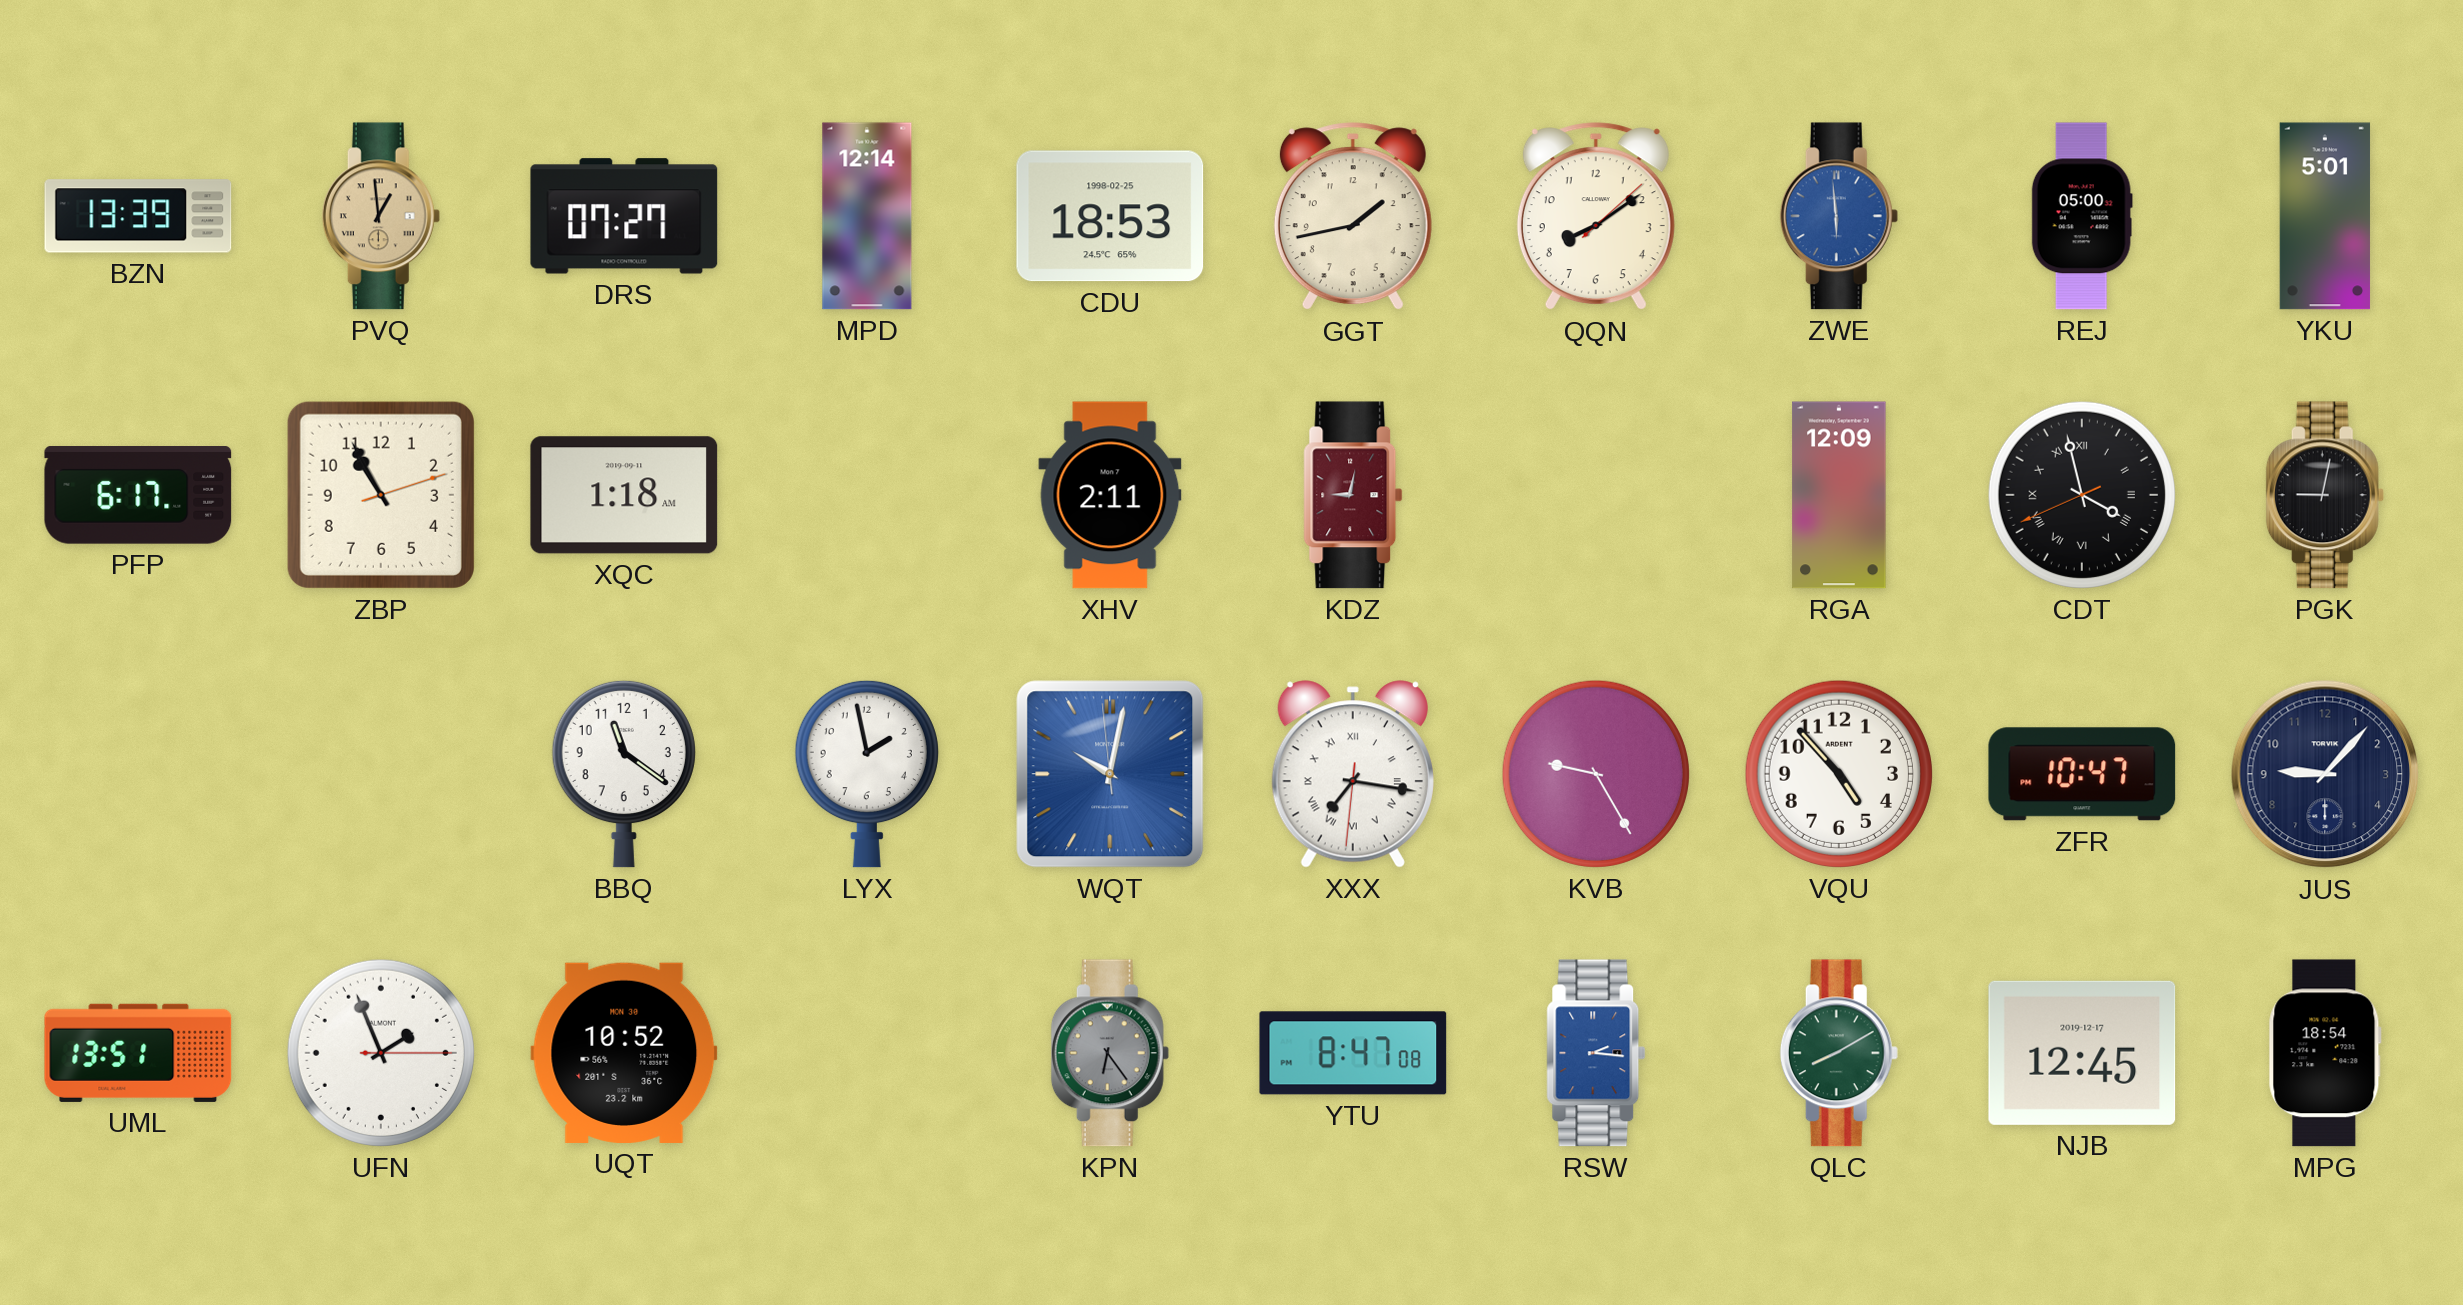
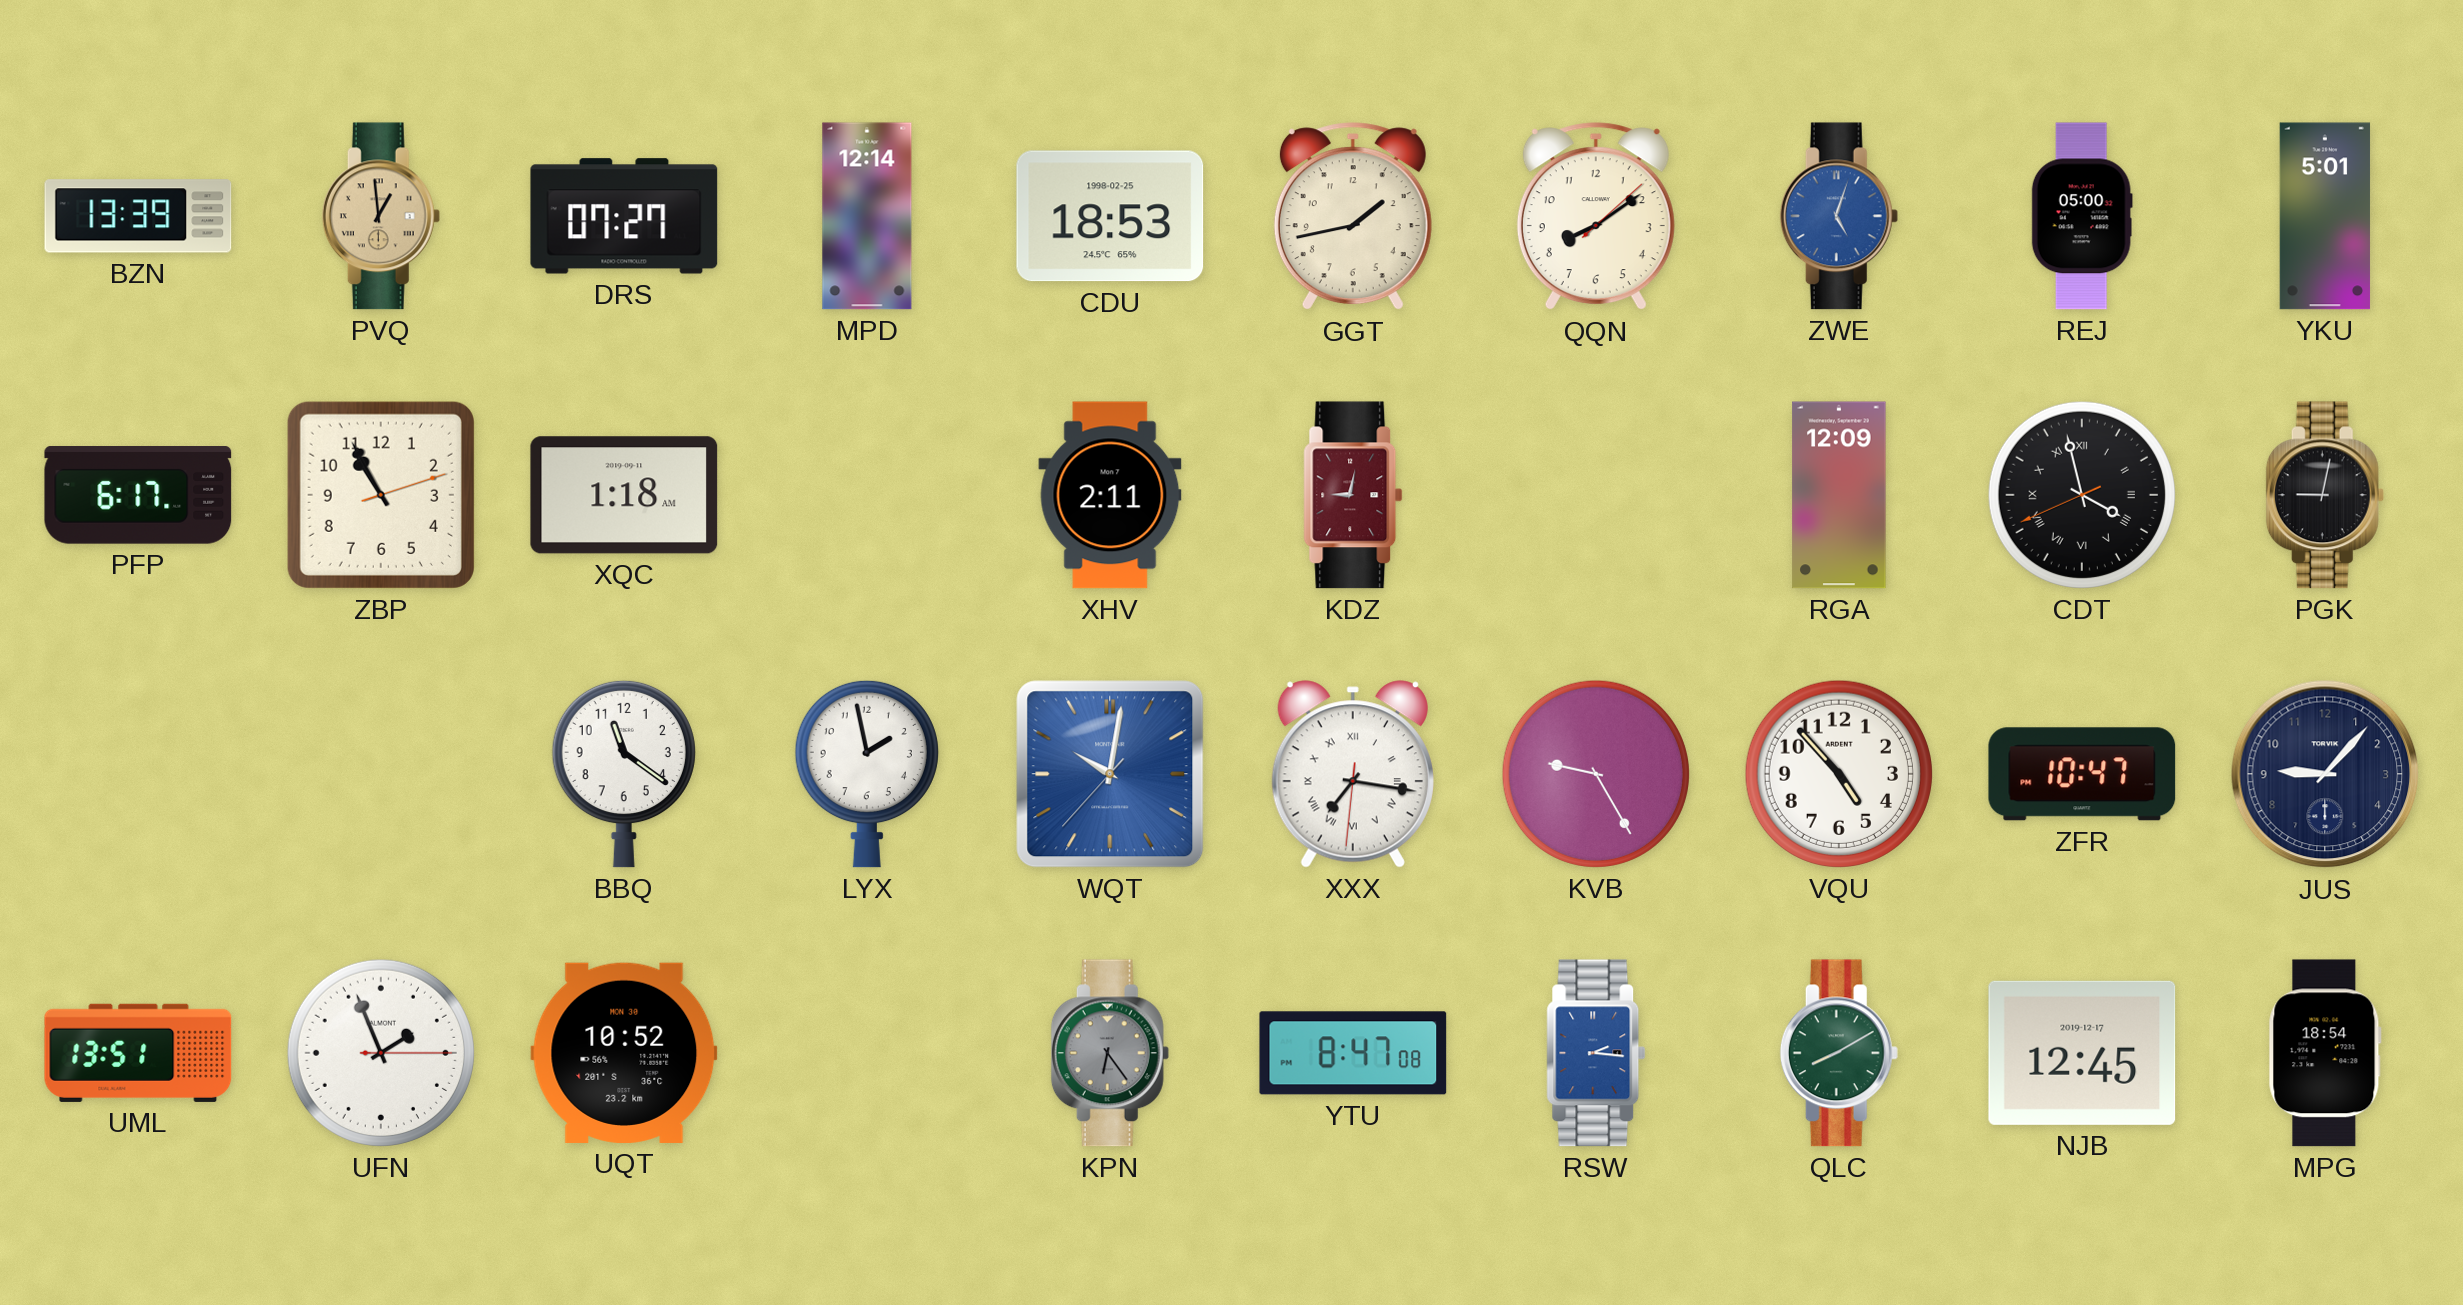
ZWE: 5:59 -> 5:03
WQT: 10:01:59 -> 10:01:37
